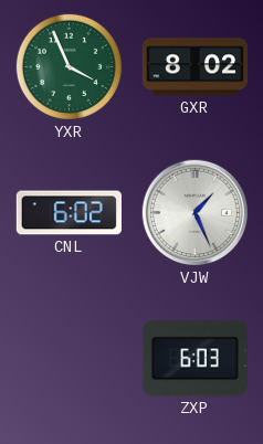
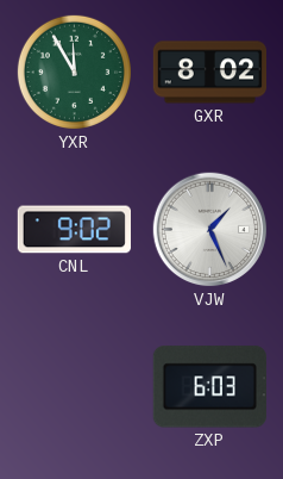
YXR: 3:56 -> 11:55
CNL: 6:02 -> 9:02
